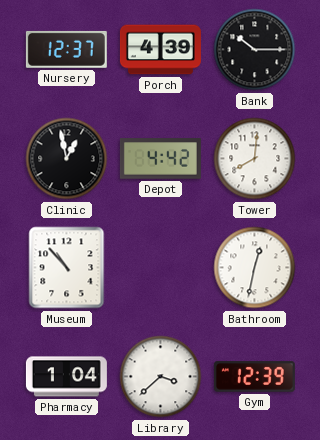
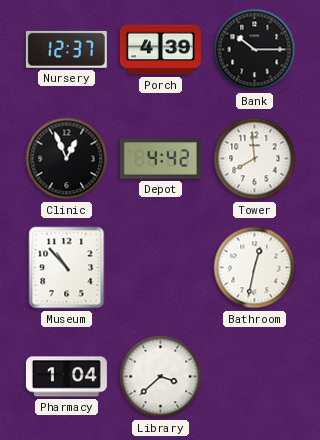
Clinic: 12:58 -> 12:56
Tower: 8:01 -> 7:59
Gym: 12:39 -> none
